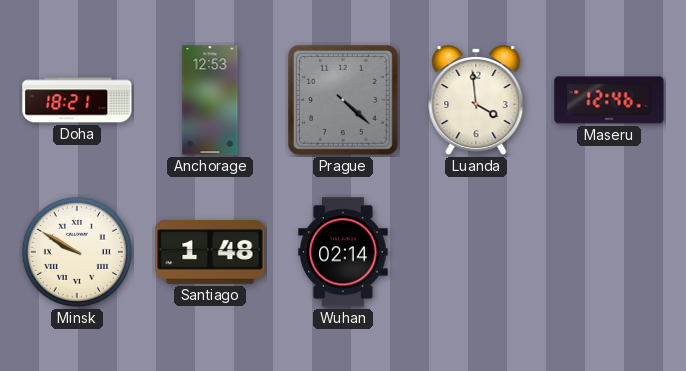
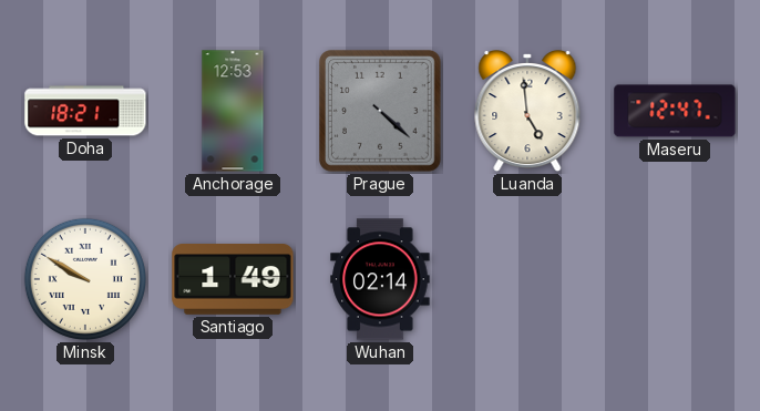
Luanda: 3:59 -> 4:59
Maseru: 12:46 -> 12:47
Santiago: 1:48 -> 1:49
